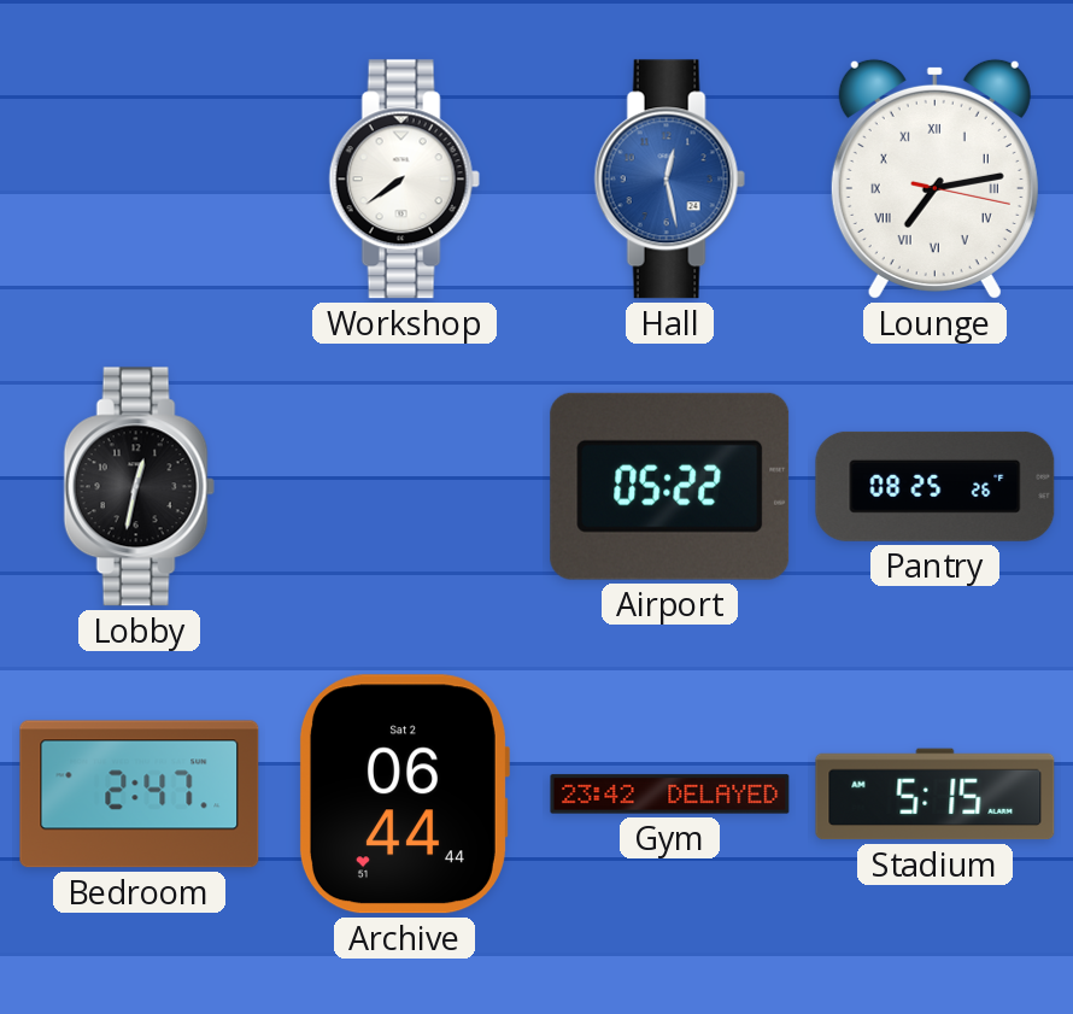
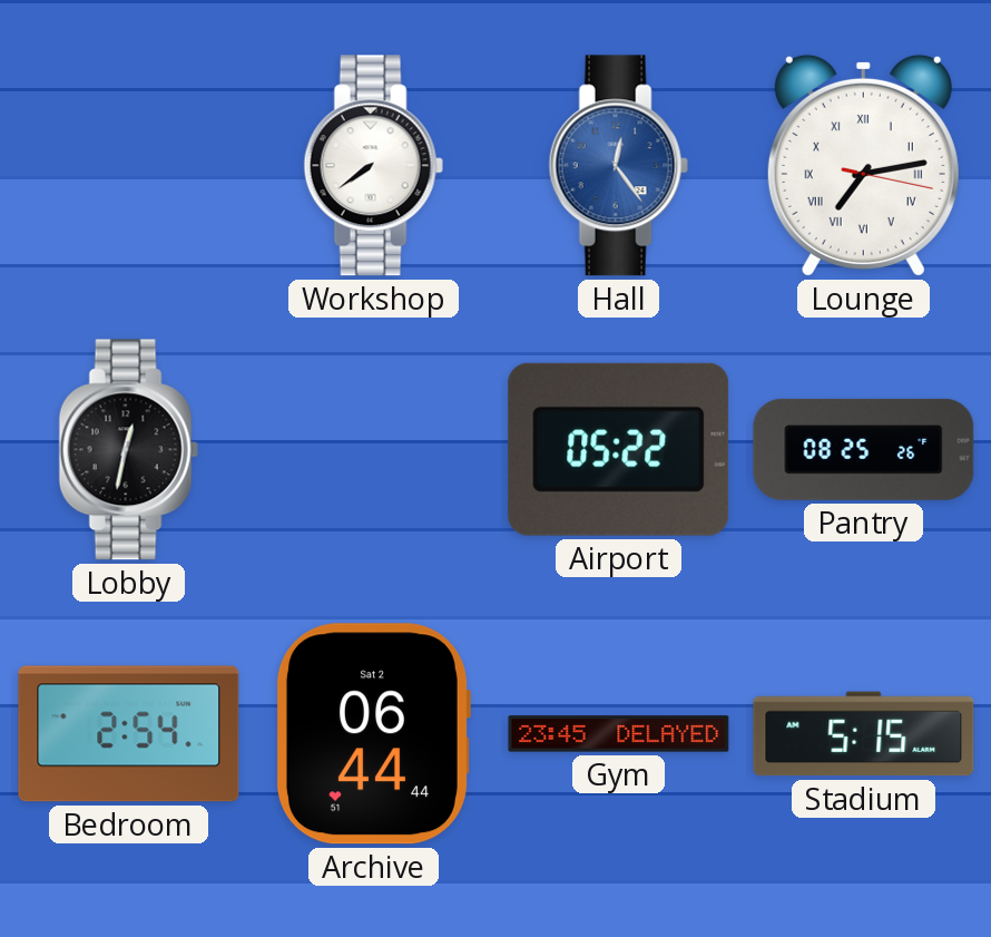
Hall: 12:28 -> 12:24
Bedroom: 2:47 -> 2:54
Gym: 23:42 -> 23:45
